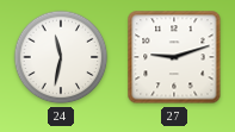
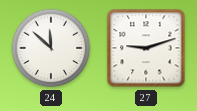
24: 11:32 -> 11:52
